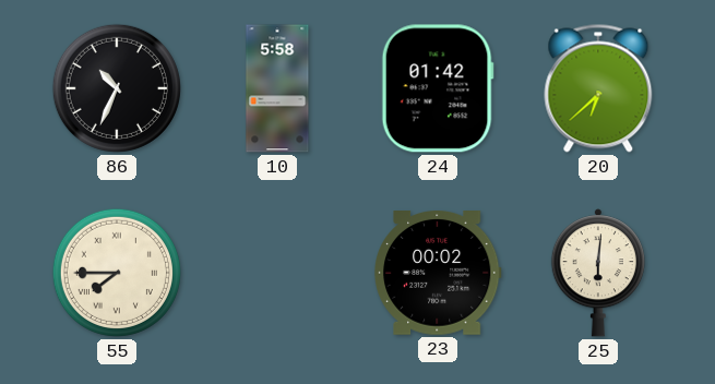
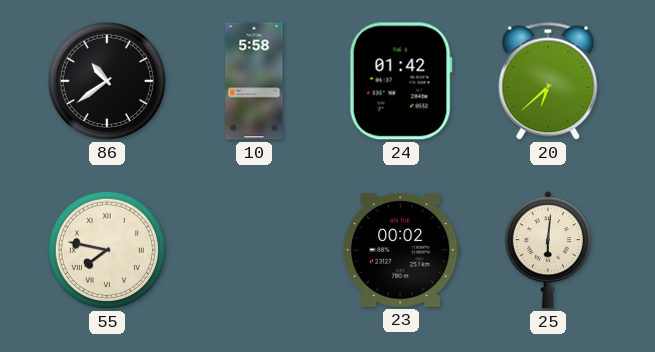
86: 10:34 -> 10:39
55: 7:45 -> 7:47
